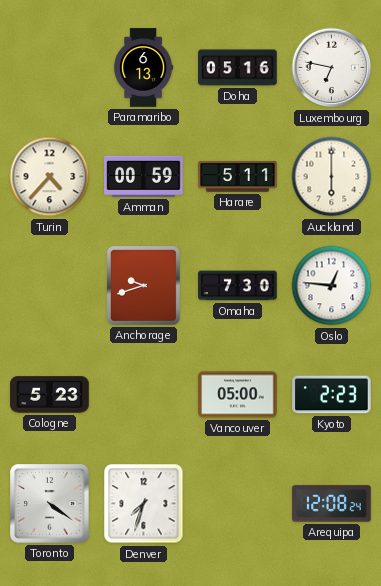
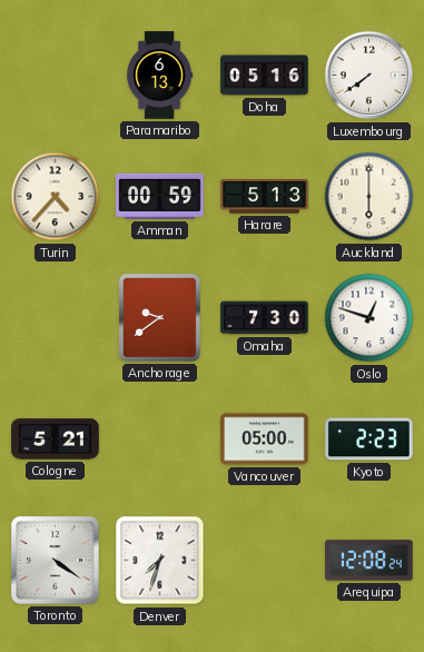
Luxembourg: 6:47 -> 7:39
Harare: 5:11 -> 5:13
Anchorage: 9:42 -> 9:39
Oslo: 12:46 -> 12:48
Cologne: 5:23 -> 5:21
